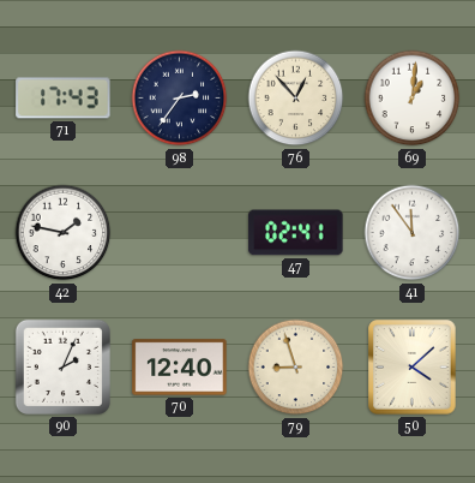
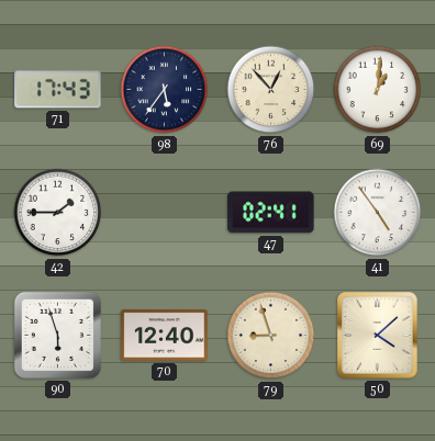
98: 2:36 -> 5:36
42: 1:47 -> 1:45
41: 11:54 -> 4:54
90: 2:04 -> 5:57
